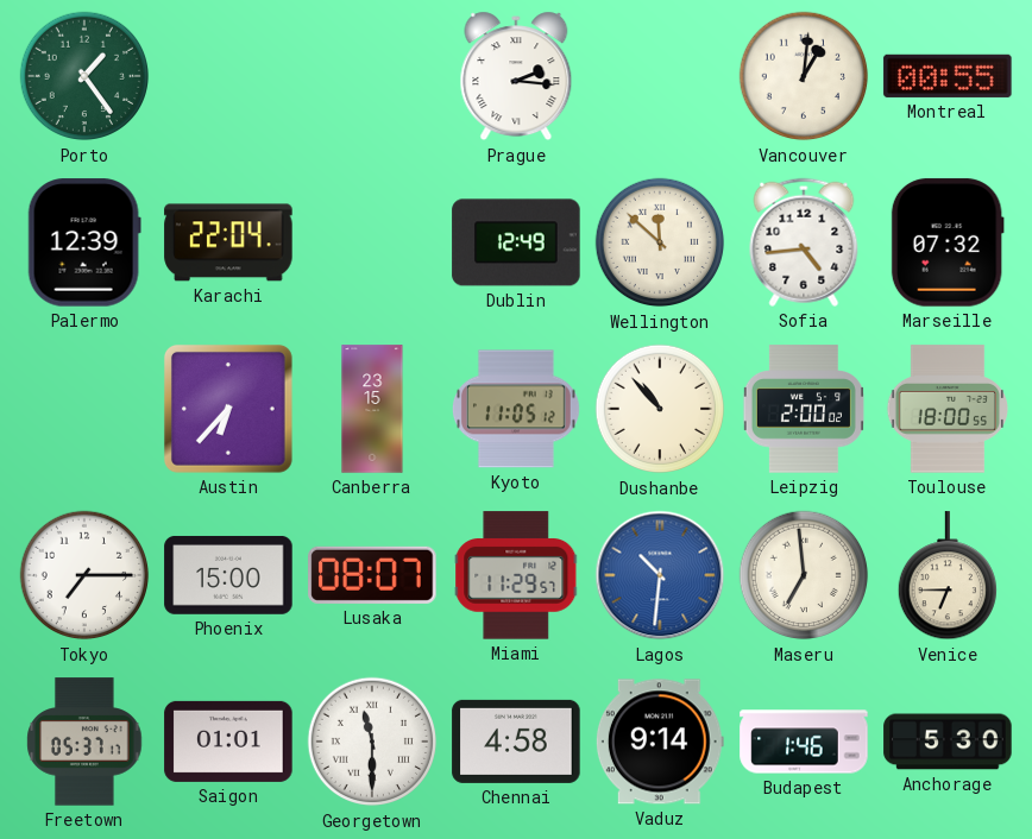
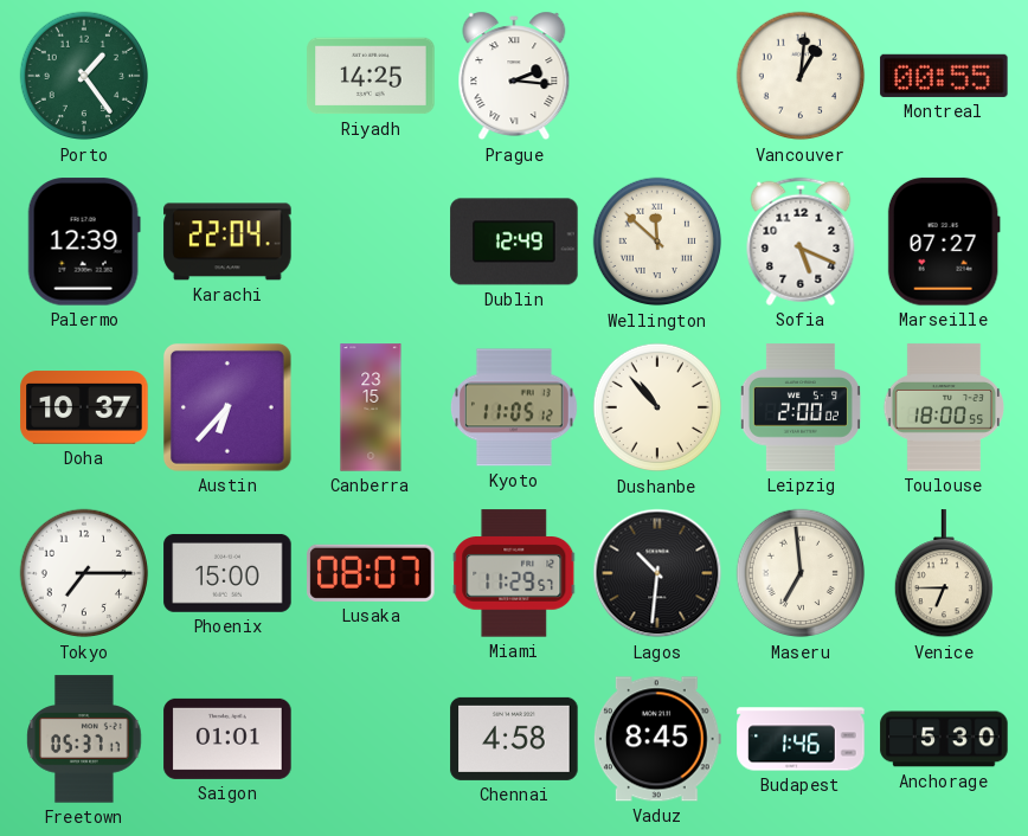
Riyadh: none -> 14:25
Sofia: 4:44 -> 5:19
Marseille: 07:32 -> 07:27
Doha: none -> 10:37
Lagos dial: blue -> black
Georgetown: 11:30 -> none
Vaduz: 9:14 -> 8:45
